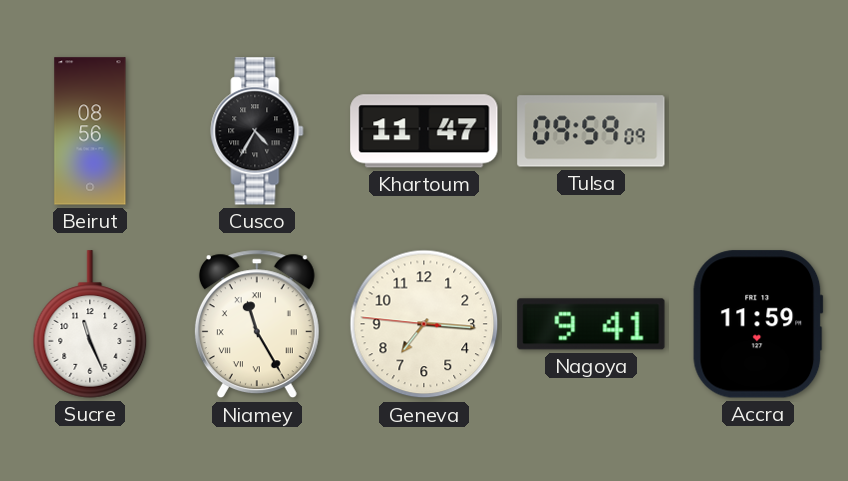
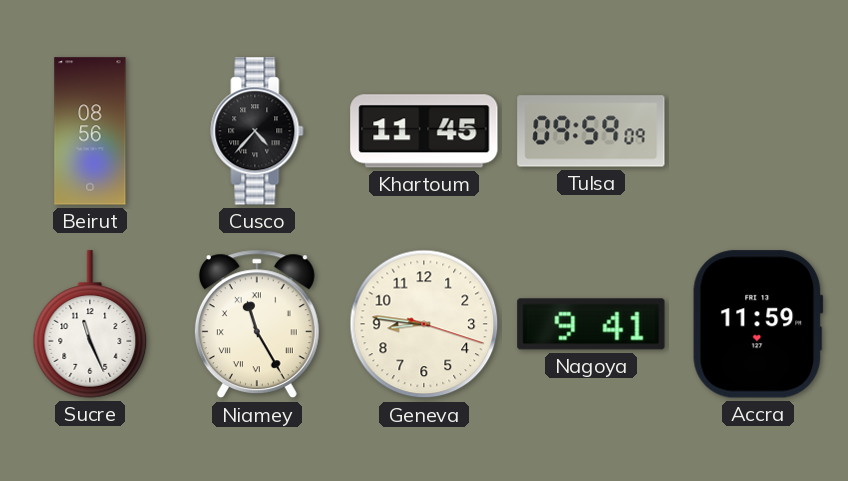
Cusco: 4:35 -> 4:37
Khartoum: 11:47 -> 11:45
Geneva: 7:15 -> 8:46
